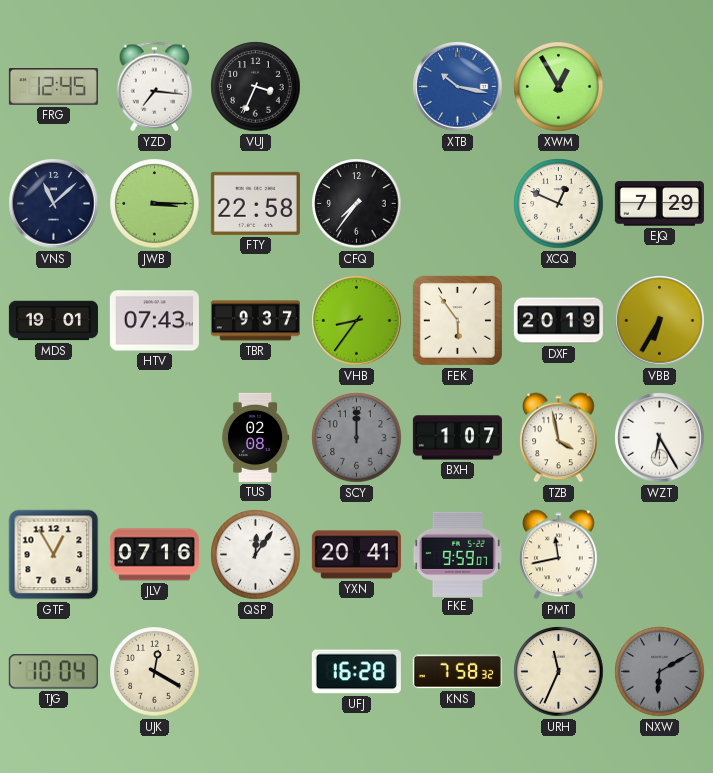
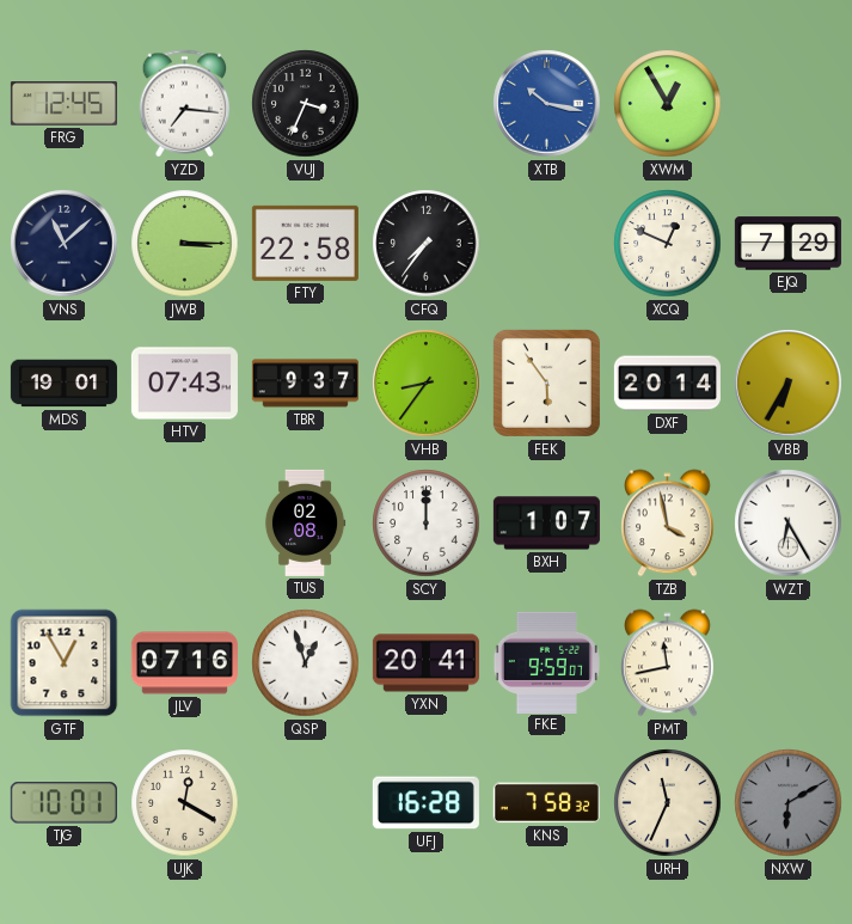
DXF: 20:19 -> 20:14
SCY dial: grey -> white
QSP: 12:06 -> 12:57
TJG: 10:04 -> 10:01
